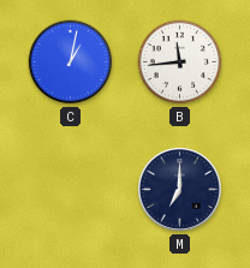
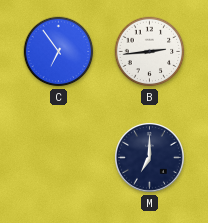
C: 1:02 -> 6:54
B: 11:44 -> 2:44
